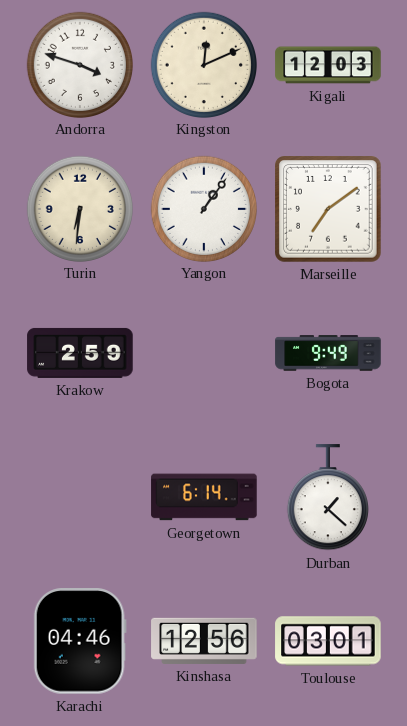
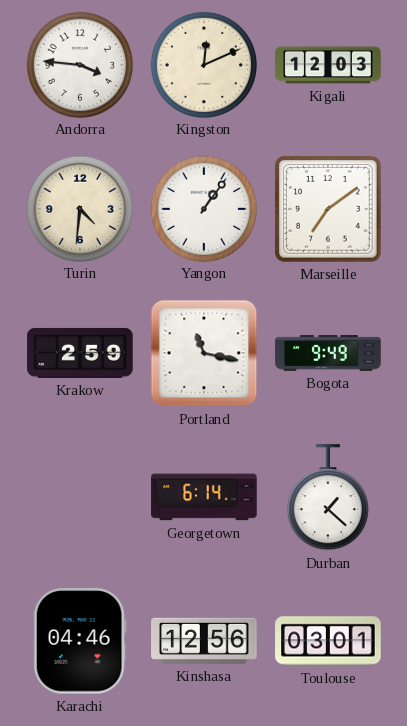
Andorra: 3:48 -> 3:46
Turin: 6:31 -> 4:31
Portland: none -> 11:17
